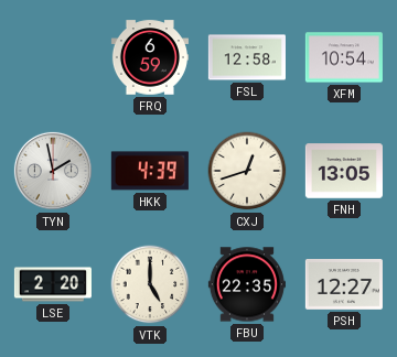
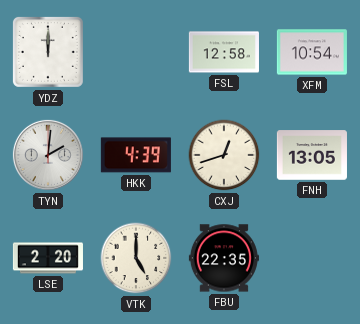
YDZ: none -> 12:00
FRQ: 6:59 -> none
TYN: 1:58 -> 2:01
PSH: 12:27 -> none
